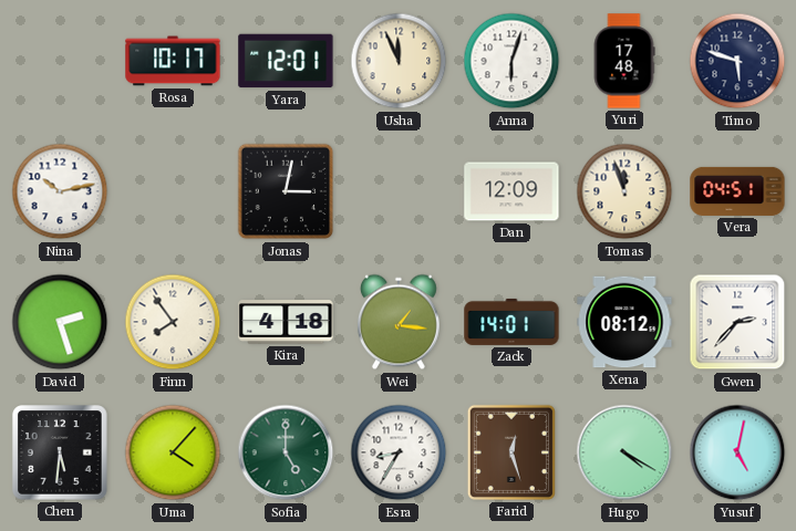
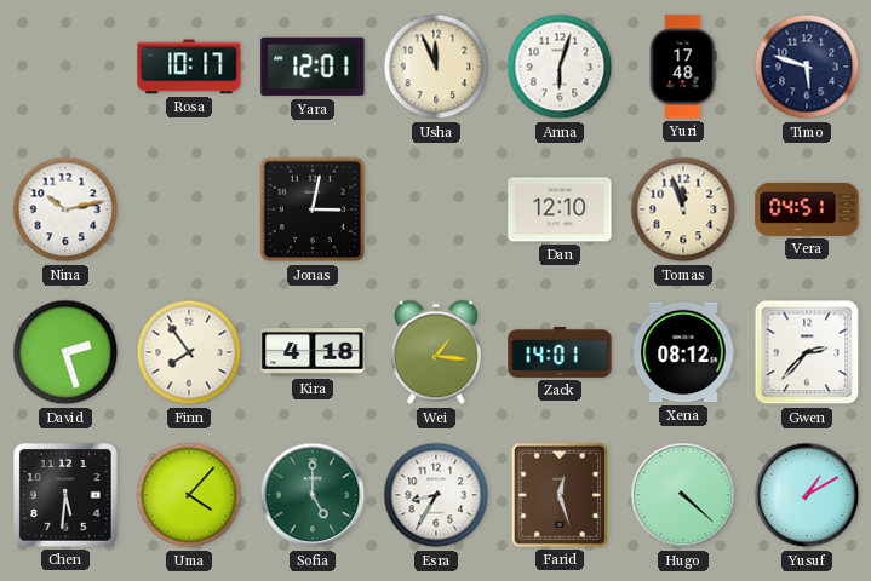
Dan: 12:09 -> 12:10
Hugo: 4:20 -> 4:22
Yusuf: 5:02 -> 1:10
